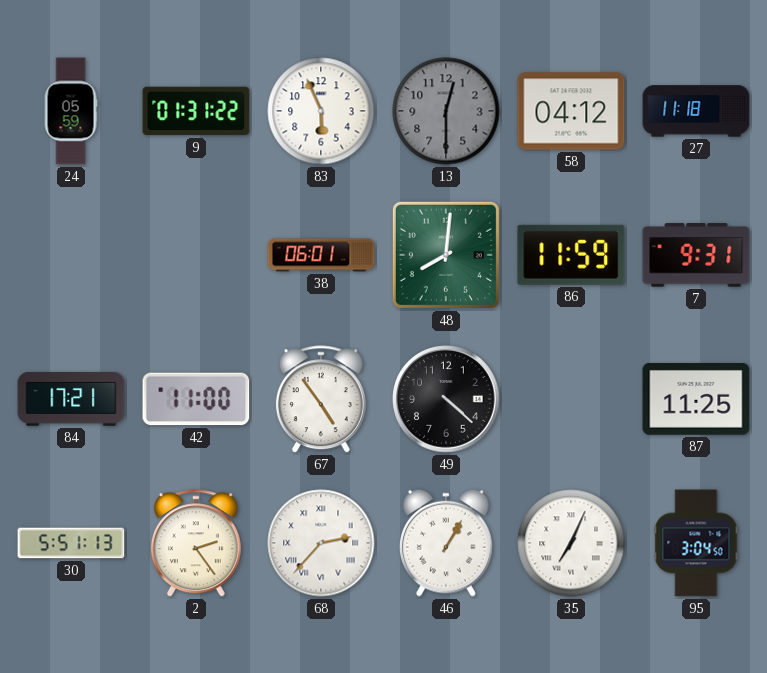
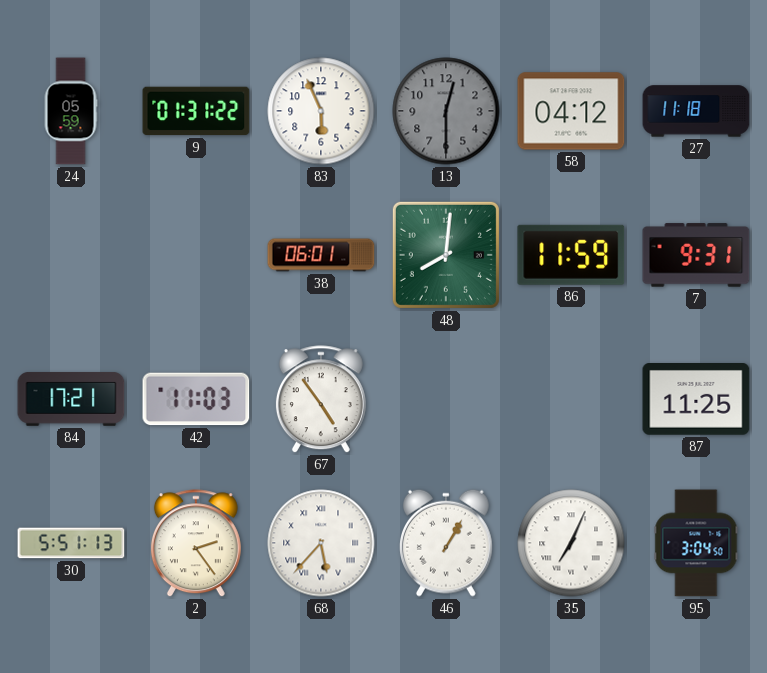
42: 11:00 -> 11:03
49: 4:22 -> none
68: 2:37 -> 5:37
